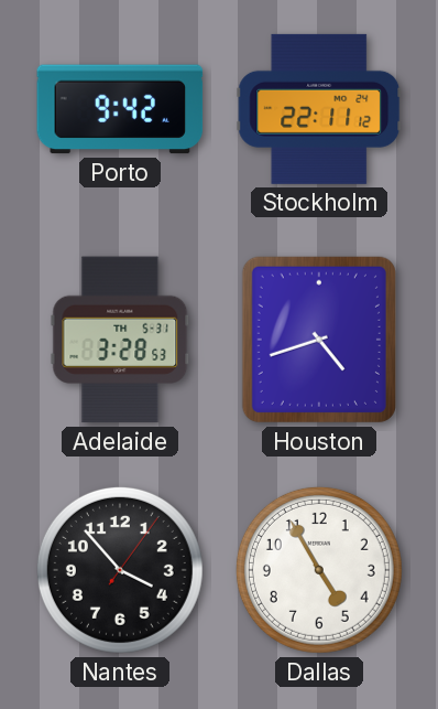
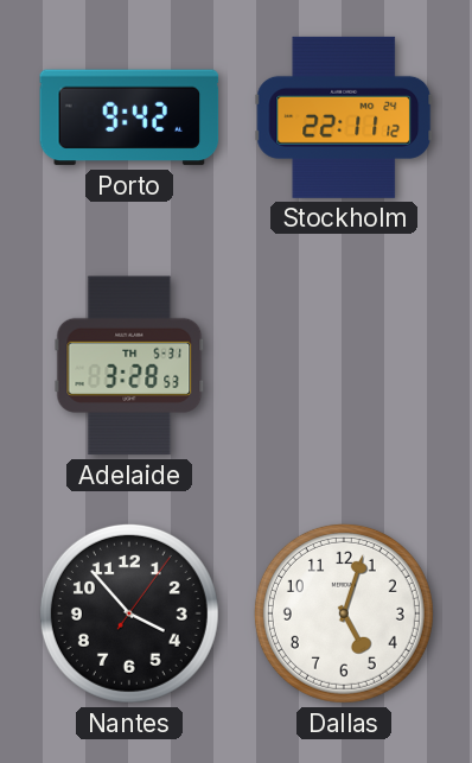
Houston: 4:42 -> none
Dallas: 4:55 -> 5:03
